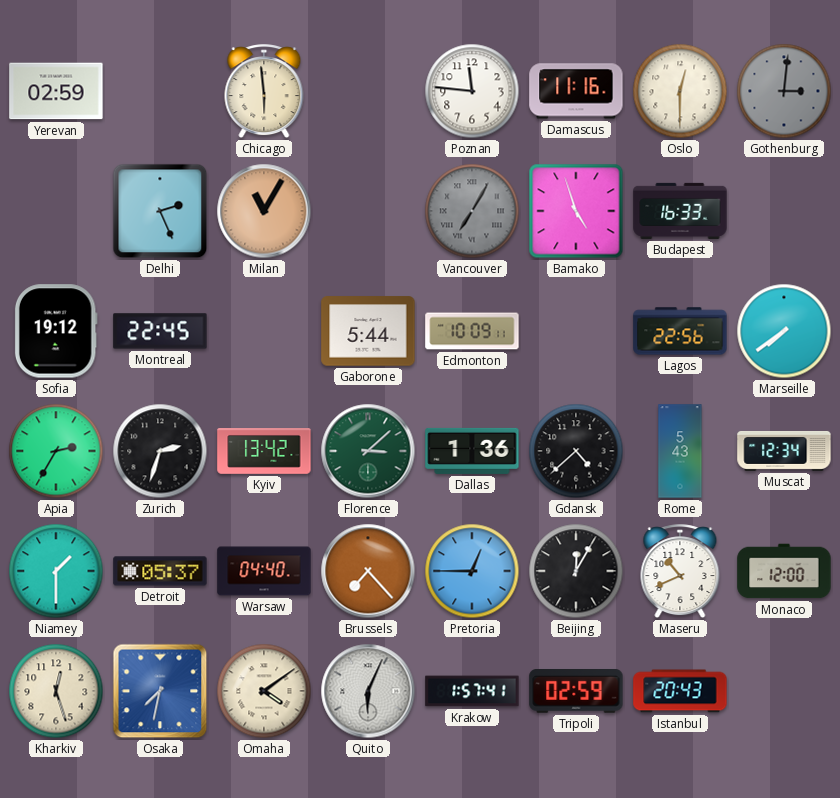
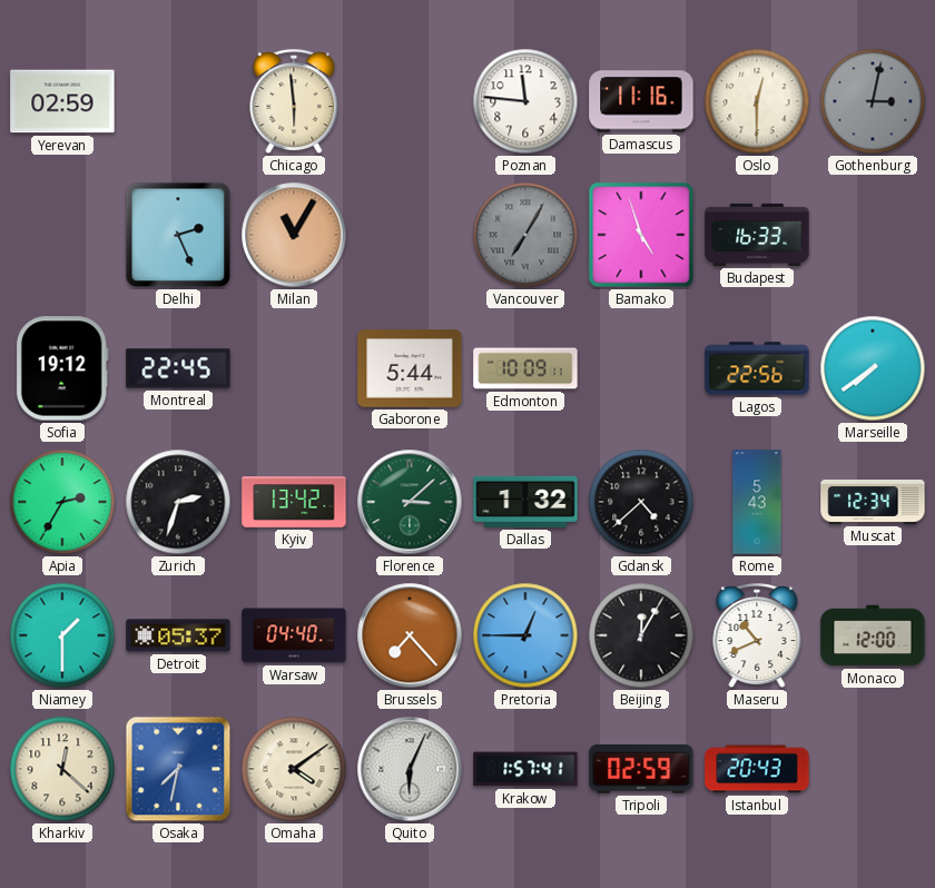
Gothenburg: 3:01 -> 3:02
Dallas: 1:36 -> 1:32
Kharkiv: 12:27 -> 12:22
